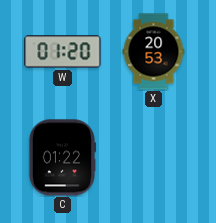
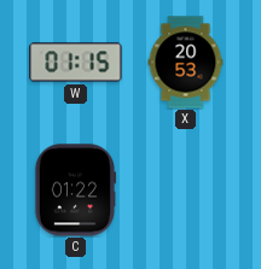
W: 01:20 -> 01:15
